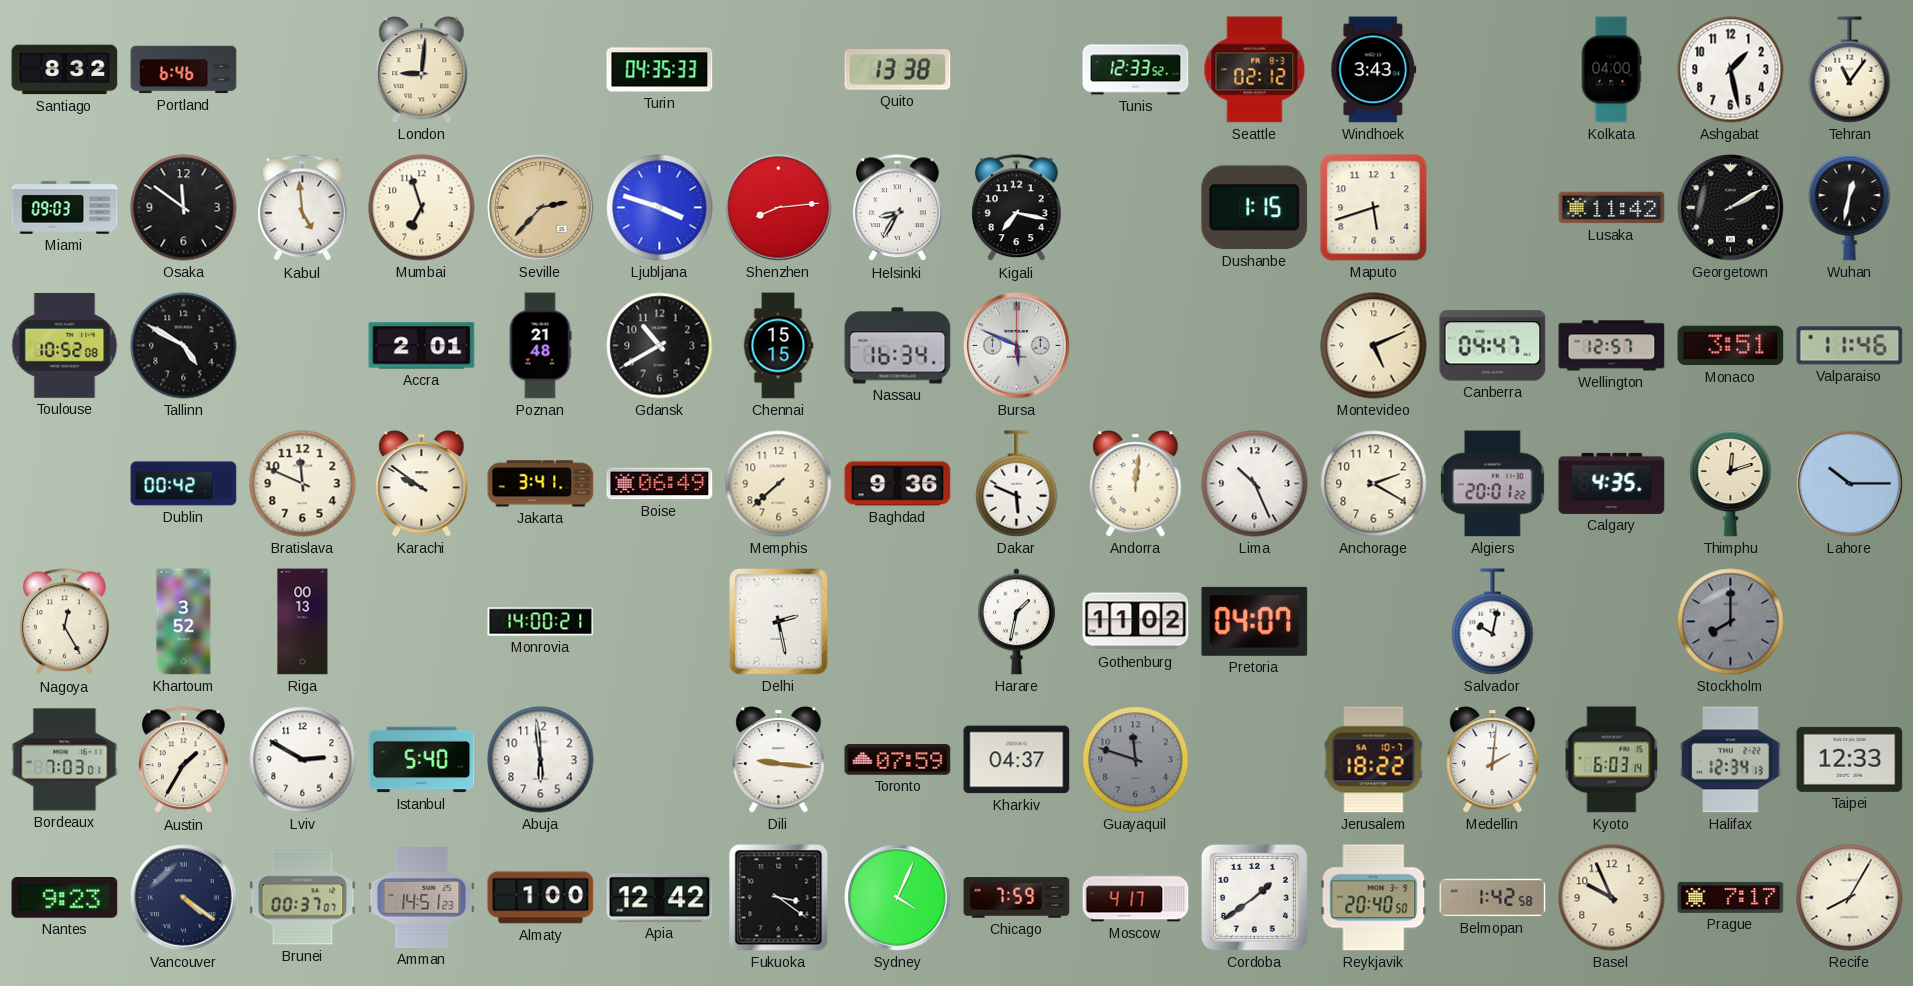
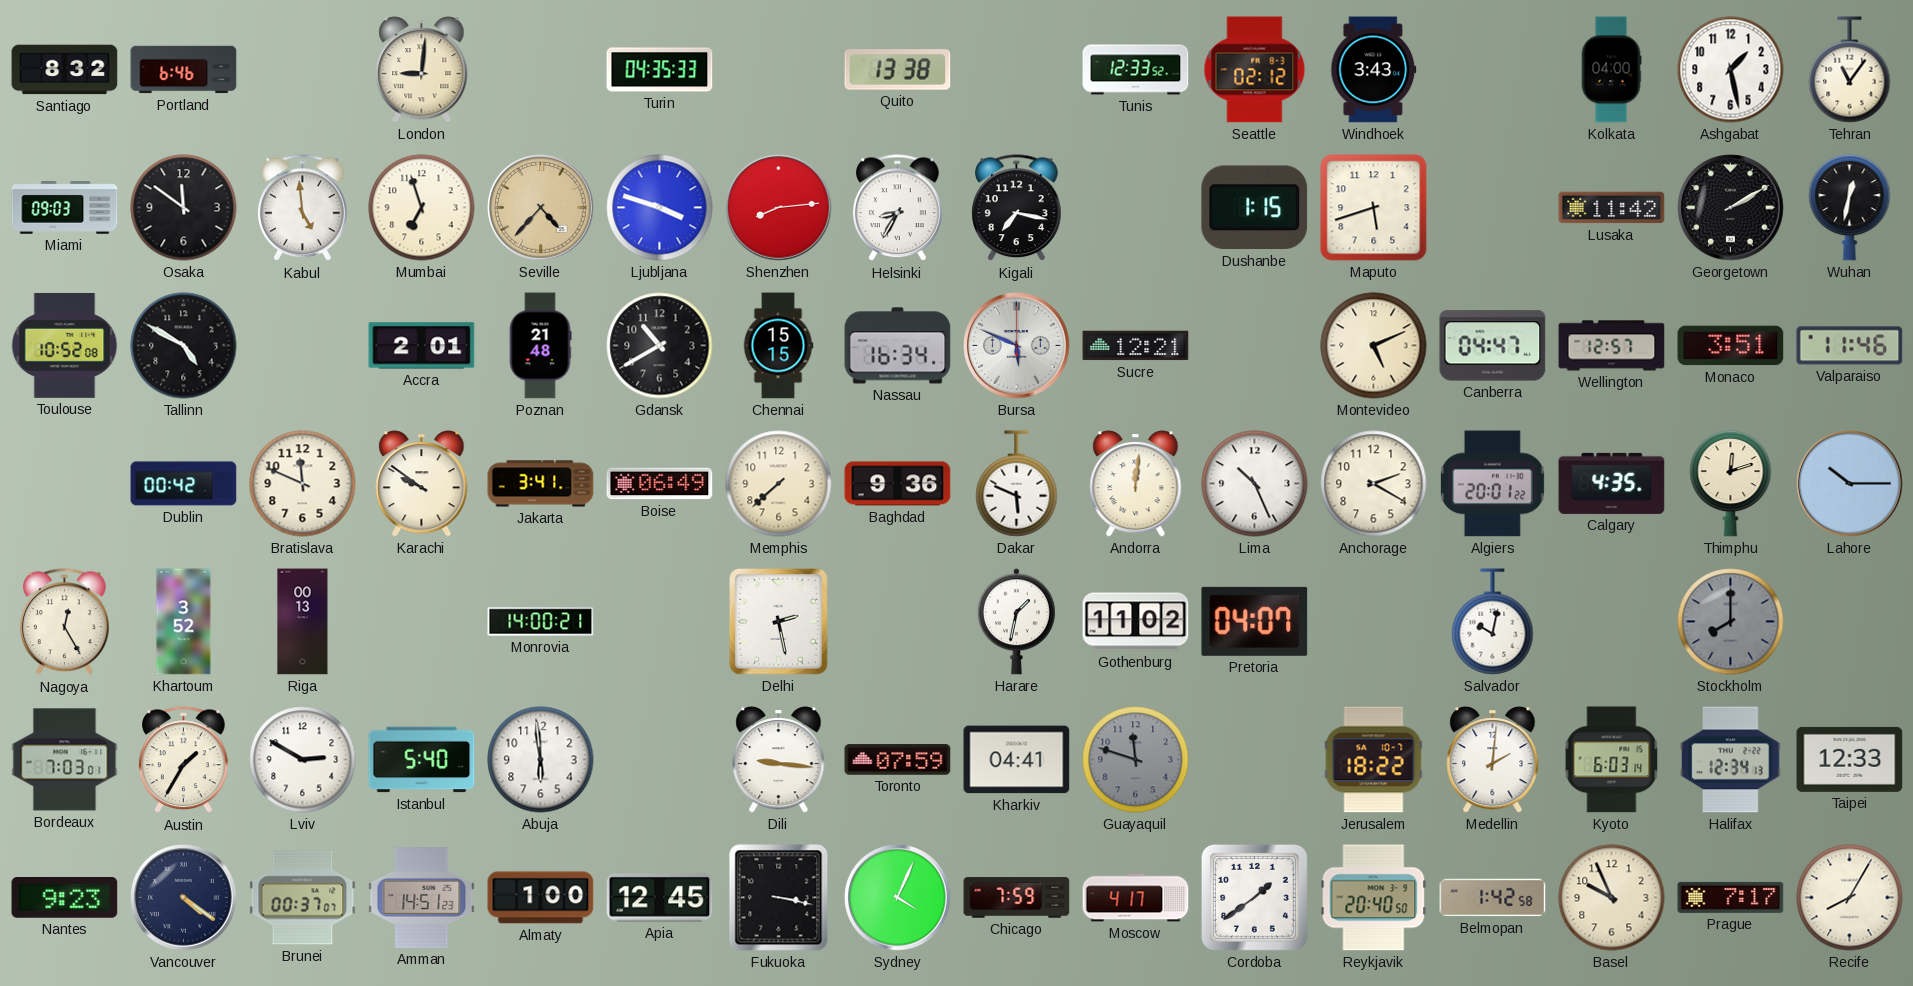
Seville: 2:37 -> 4:37
Sucre: none -> 12:21
Kharkiv: 04:37 -> 04:41
Apia: 12:42 -> 12:45
Fukuoka: 3:21 -> 3:17
